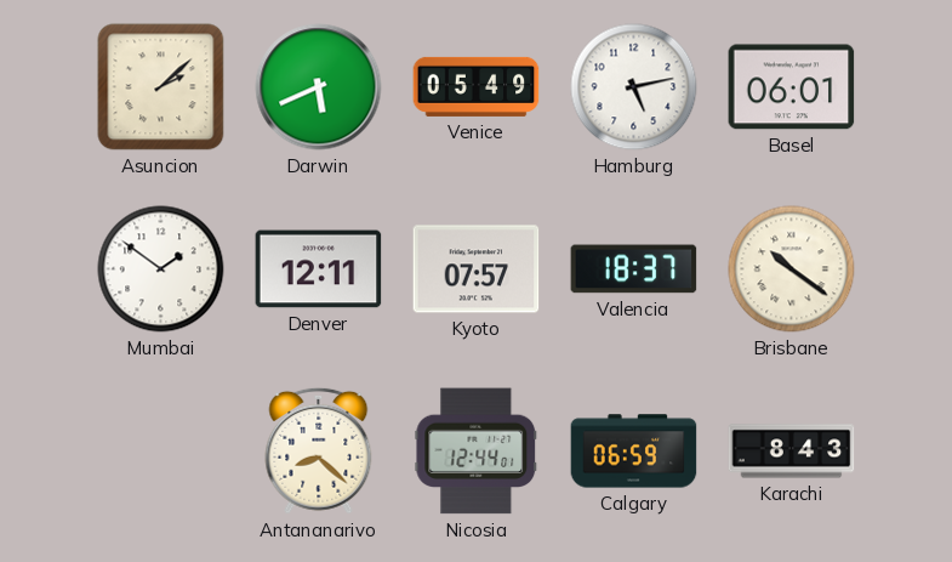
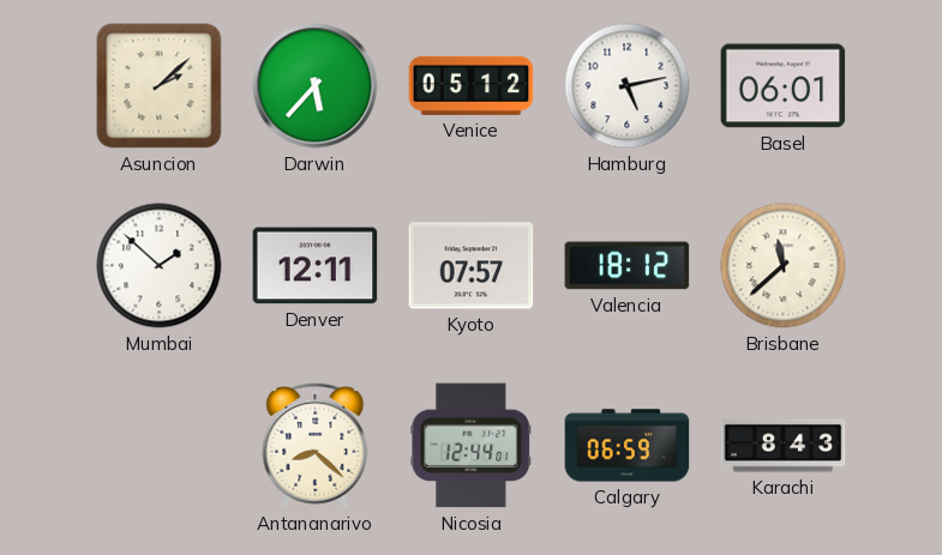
Darwin: 5:41 -> 5:37
Venice: 05:49 -> 05:12
Mumbai: 1:51 -> 1:52
Valencia: 18:37 -> 18:12
Brisbane: 10:21 -> 11:38
